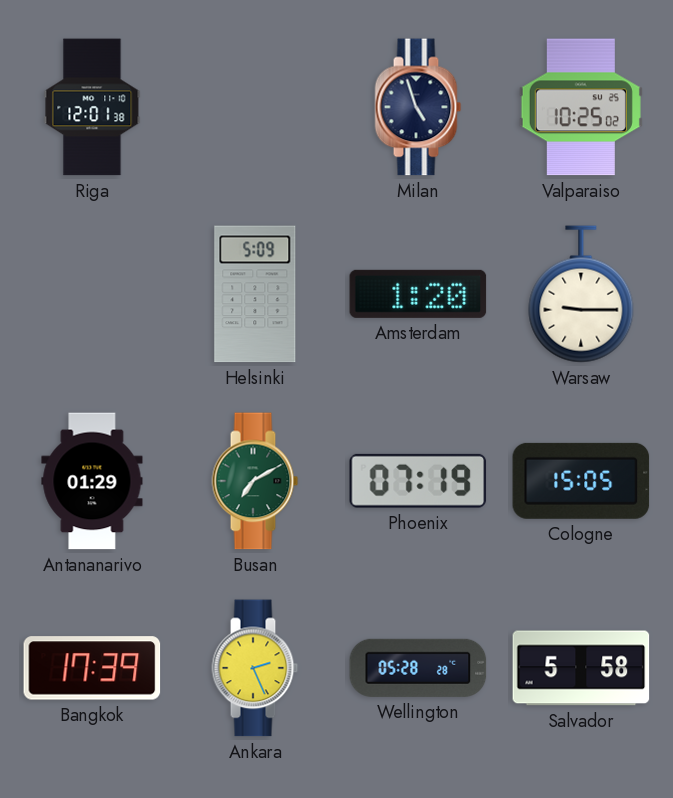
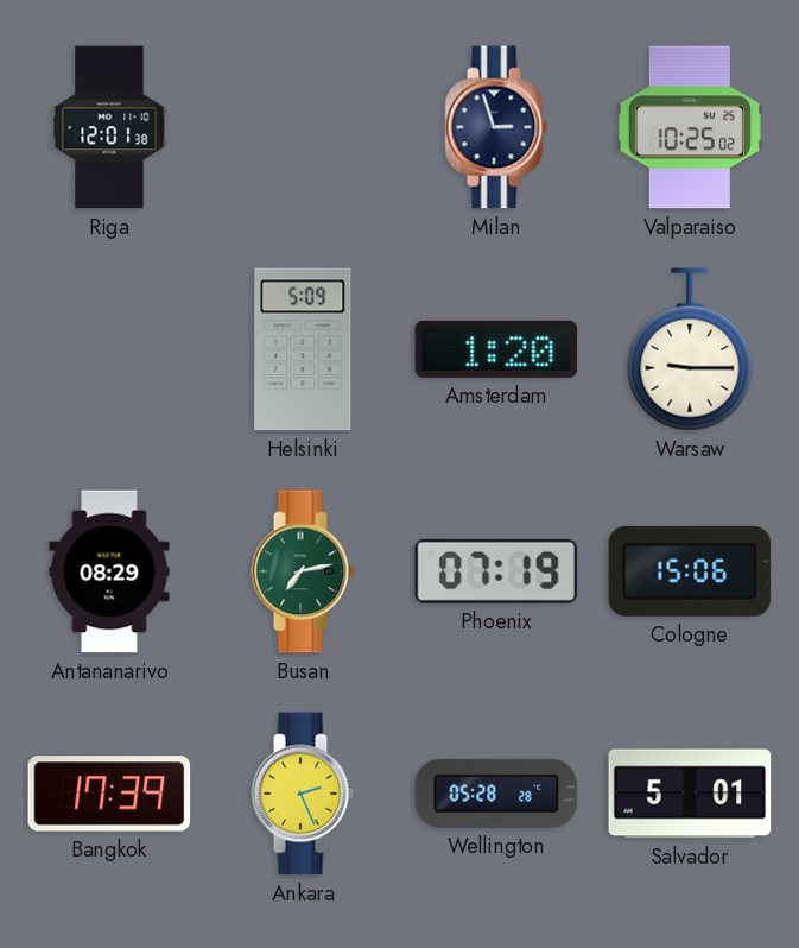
Milan: 4:57 -> 2:57
Antananarivo: 01:29 -> 08:29
Busan: 7:10 -> 7:13
Cologne: 15:05 -> 15:06
Salvador: 5:58 -> 5:01
